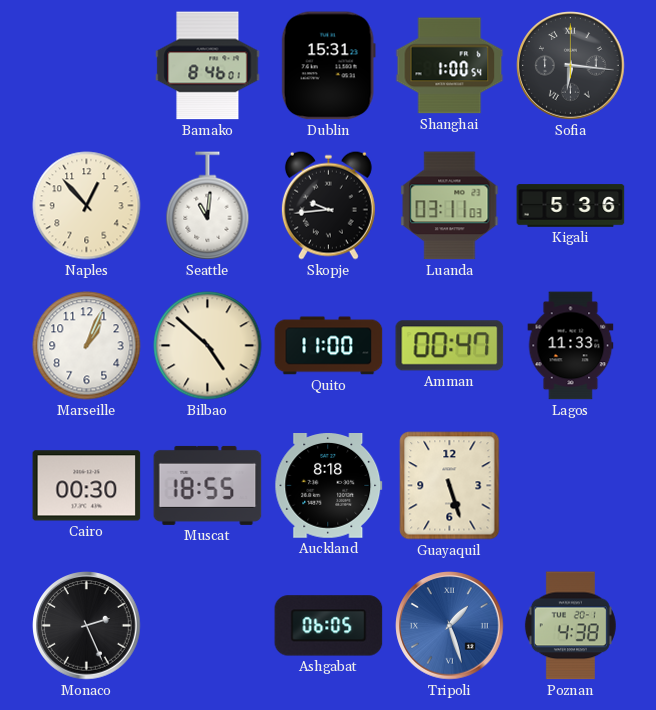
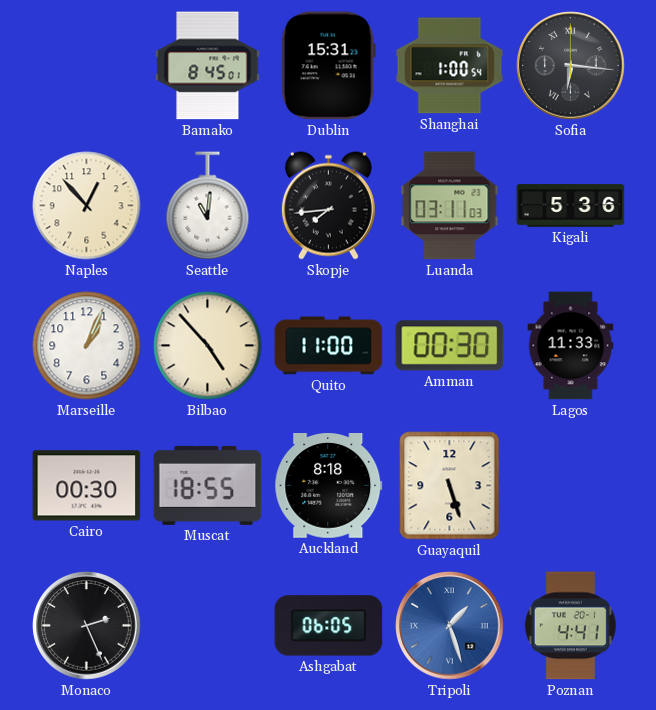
Bamako: 8:46 -> 8:45
Skopje: 9:44 -> 7:44
Bilbao: 4:52 -> 4:53
Amman: 00:47 -> 00:30
Poznan: 4:38 -> 4:41
